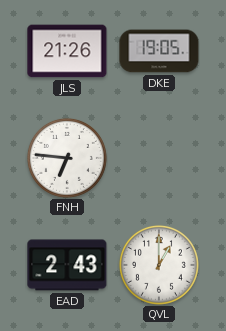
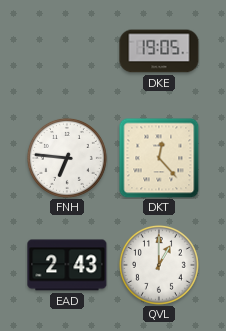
JLS: 21:26 -> none
DKT: none -> 12:23
